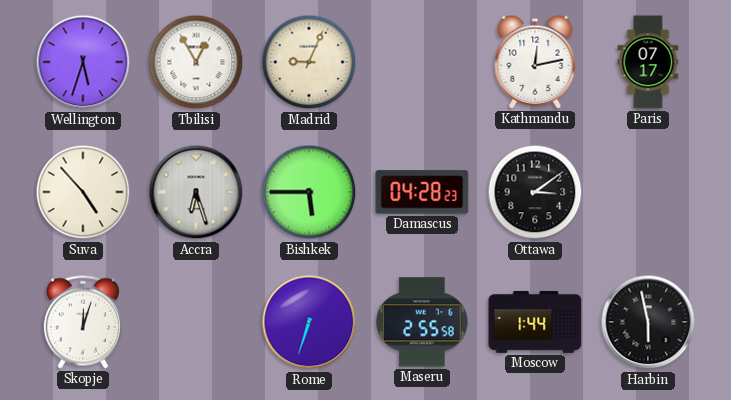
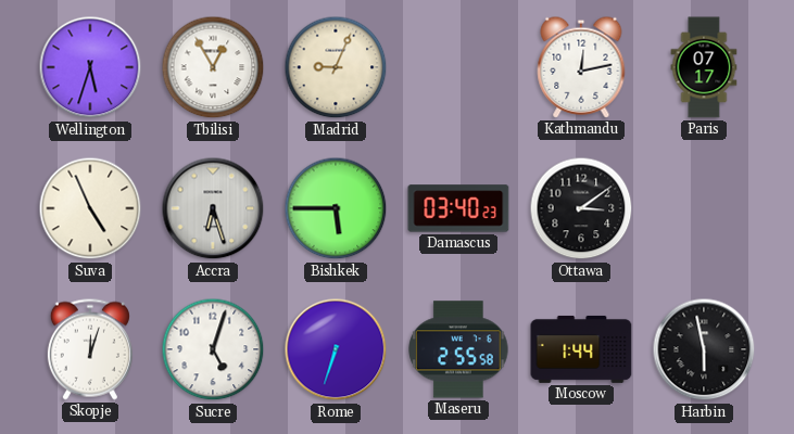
Suva: 4:53 -> 4:56
Damascus: 04:28 -> 03:40
Sucre: none -> 5:03
